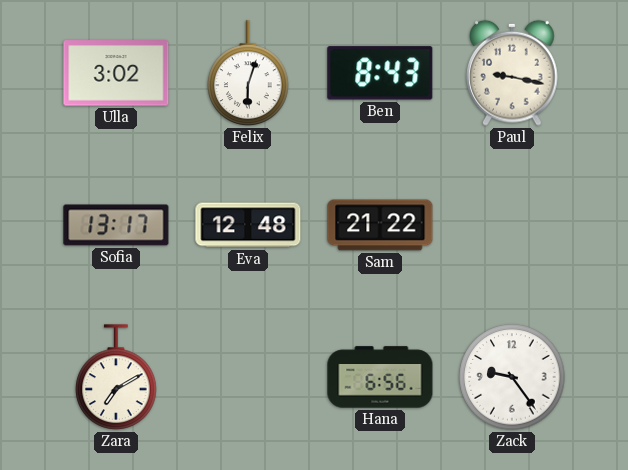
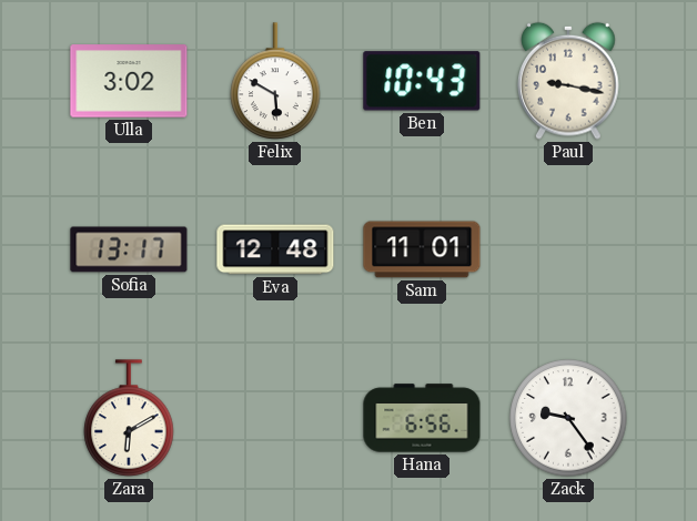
Felix: 6:03 -> 5:50
Ben: 8:43 -> 10:43
Sam: 21:22 -> 11:01
Zara: 7:10 -> 6:10
